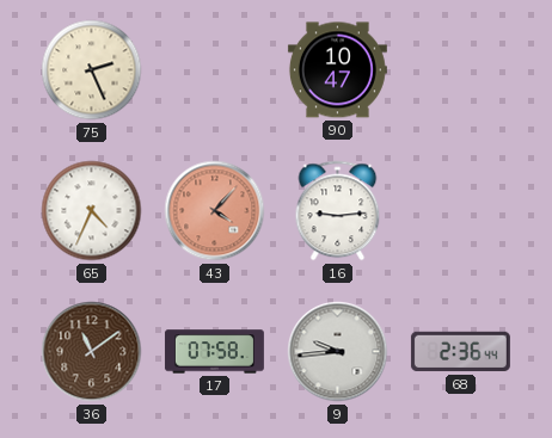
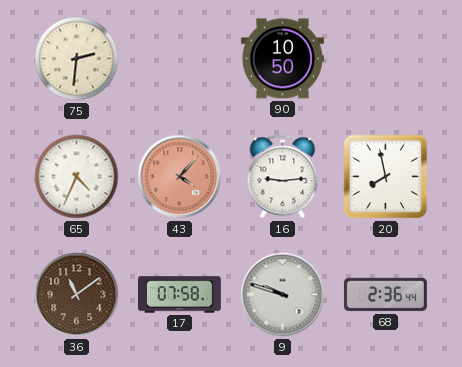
75: 2:26 -> 2:31
90: 10:47 -> 10:50
20: none -> 7:58
9: 9:44 -> 9:48
